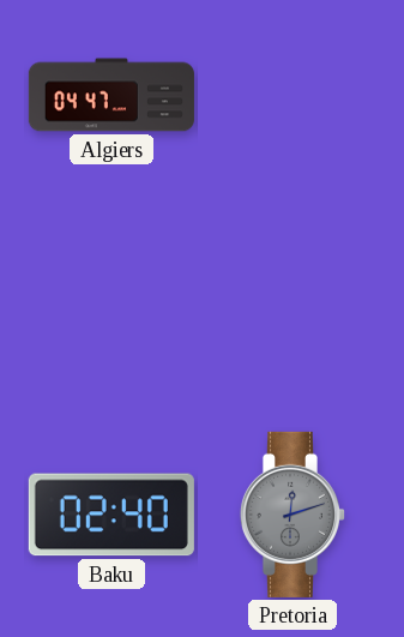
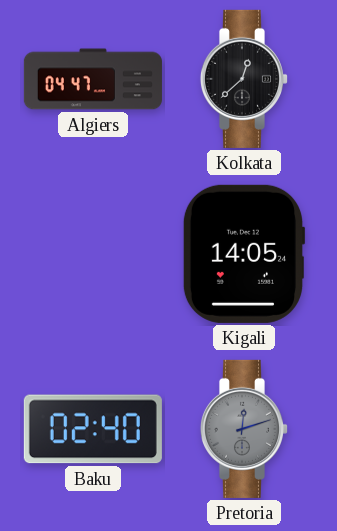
Kolkata: none -> 12:38
Kigali: none -> 14:05
